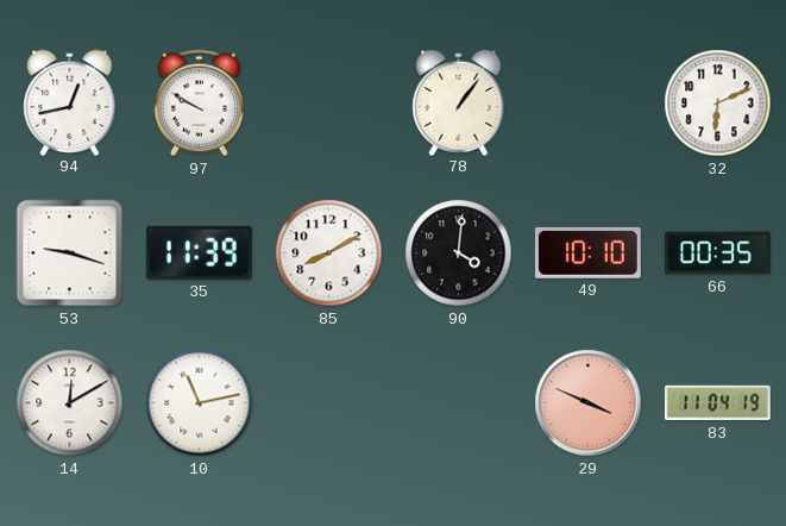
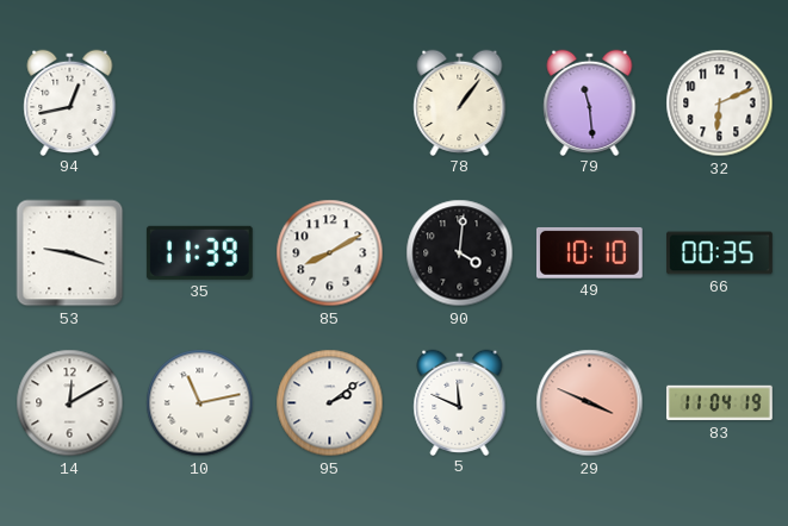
97: 9:50 -> none
79: none -> 11:29
95: none -> 2:09
5: none -> 11:49
